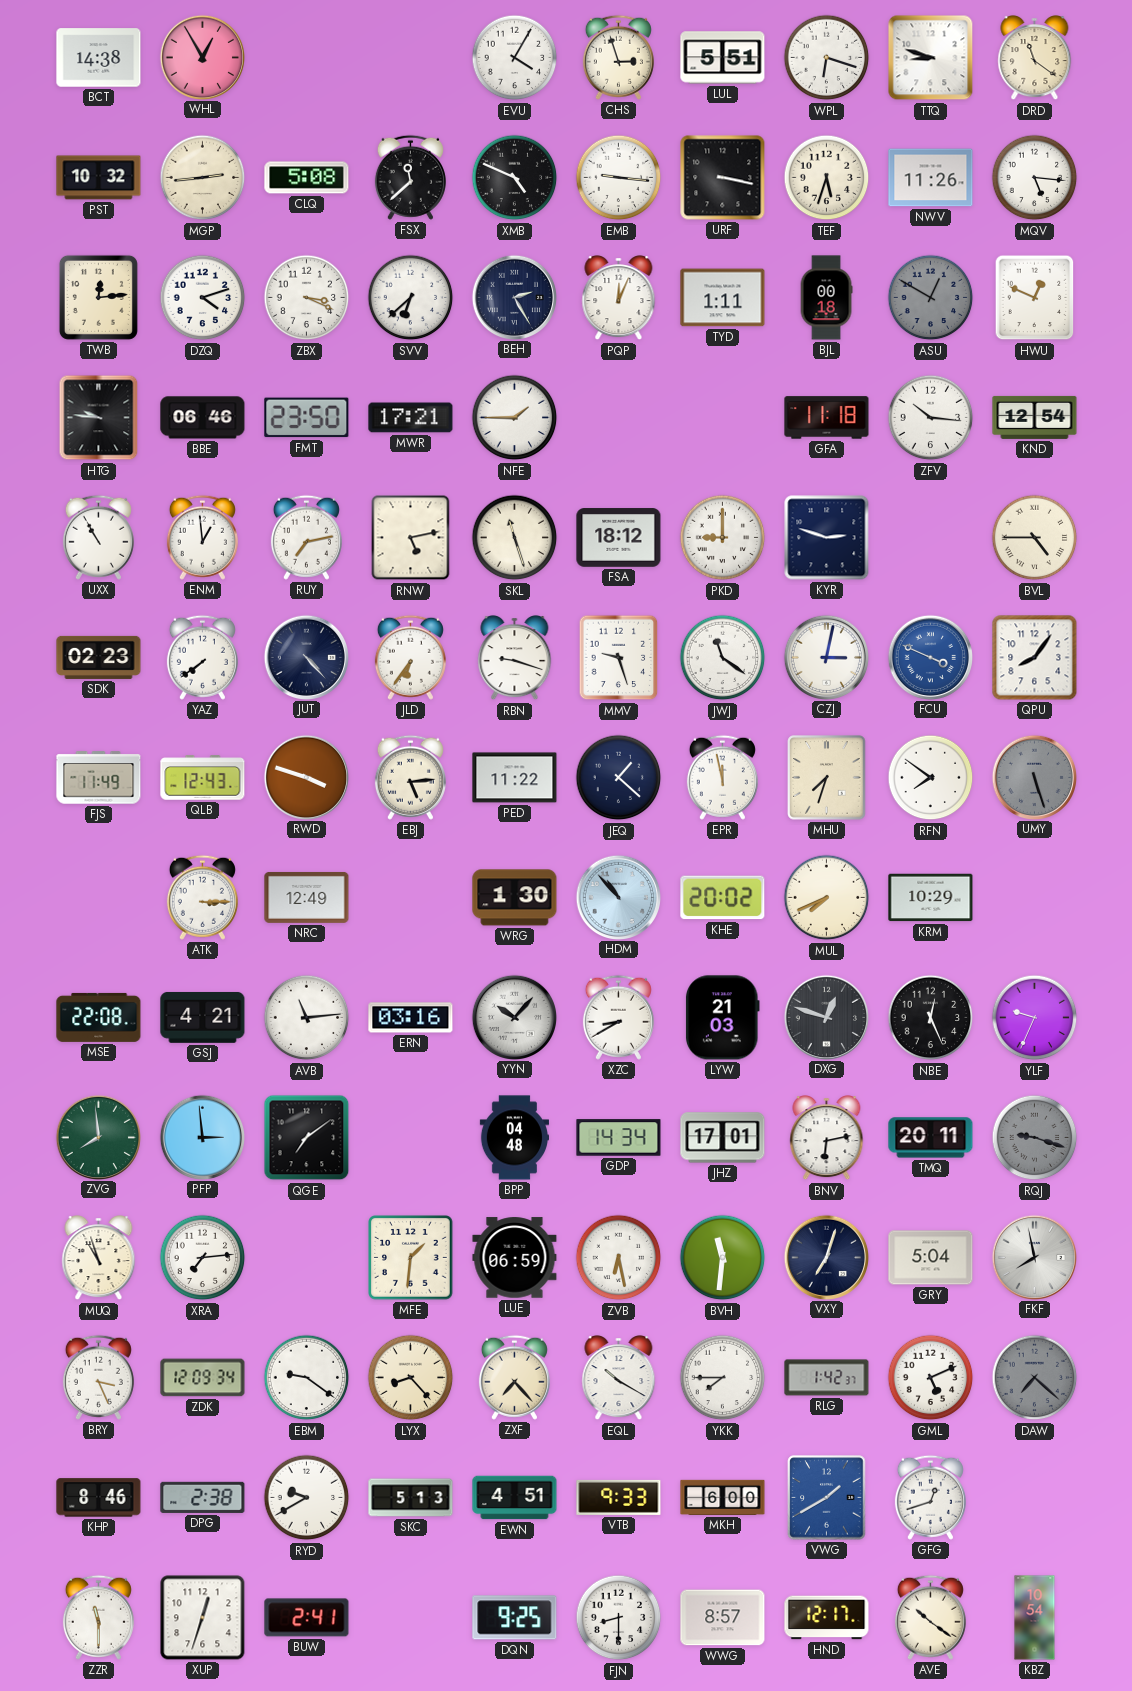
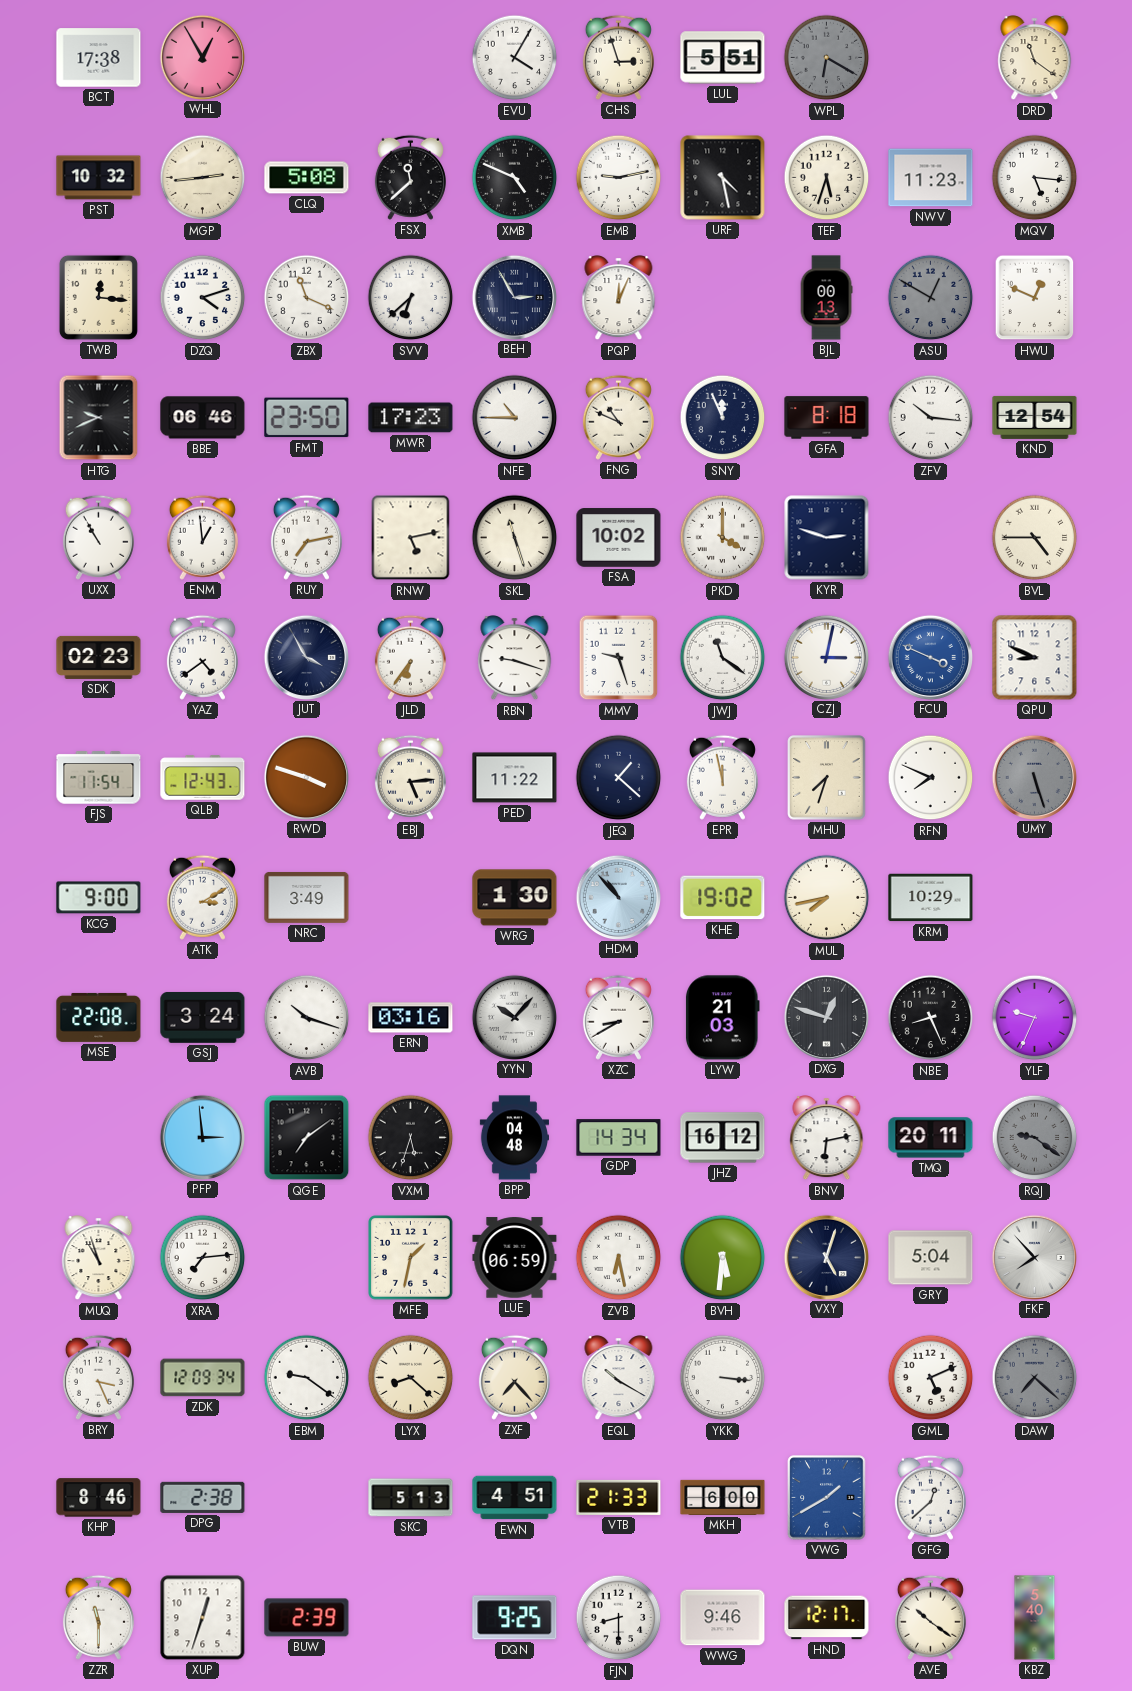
BCT: 14:38 -> 17:38
WPL: 6:18 -> 6:20
WPL dial: white -> grey
TTQ: 8:48 -> none
EMB: 9:16 -> 9:13
URF: 3:17 -> 4:28
NWV: 11:26 -> 11:23
TWB: 12:14 -> 12:16
ZBX: 3:19 -> 11:19
BEH: 2:25 -> 2:55
TYD: 1:11 -> none
BJL: 00:18 -> 00:13
HTG: 9:46 -> 9:41
MWR: 17:21 -> 17:23
NFE: 1:45 -> 10:45
FNG: none -> 10:49
SNY: none -> 11:56
GFA: 11:18 -> 8:18
FSA: 18:12 -> 10:02
PKD: 9:00 -> 4:00
YAZ: 7:39 -> 4:39
JUT: 4:23 -> 3:55
QPU: 8:06 -> 8:49
FJS: 11:49 -> 11:54
RFN: 7:51 -> 7:49
KCG: none -> 9:00
ATK: 3:15 -> 3:10
NRC: 12:49 -> 3:49
KHE: 20:02 -> 19:02
MUL: 7:41 -> 7:43
GSJ: 4:21 -> 3:24
AVB: 11:14 -> 10:18
NBE: 12:26 -> 8:26
ZVG: 7:59 -> none
VXM: none -> 5:33
JHZ: 17:01 -> 16:12
RQJ: 9:18 -> 9:21
MFE: 1:31 -> 1:32
BVH: 11:31 -> 5:31
VXY: 7:03 -> 5:03
FKF: 7:58 -> 7:53
LYX: 8:23 -> 8:22
YKK: 7:45 -> 3:16
RLG: 1:42 -> none
RYD: 9:40 -> none
VTB: 9:33 -> 21:33
GFG: 12:42 -> 12:38
BUW: 2:41 -> 2:39
WWG: 8:57 -> 9:46
KBZ: 10:54 -> 5:40
